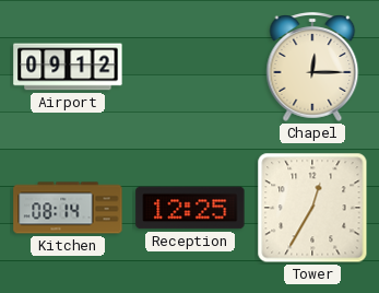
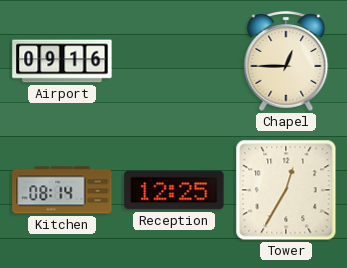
Airport: 09:12 -> 09:16
Chapel: 12:15 -> 12:45
